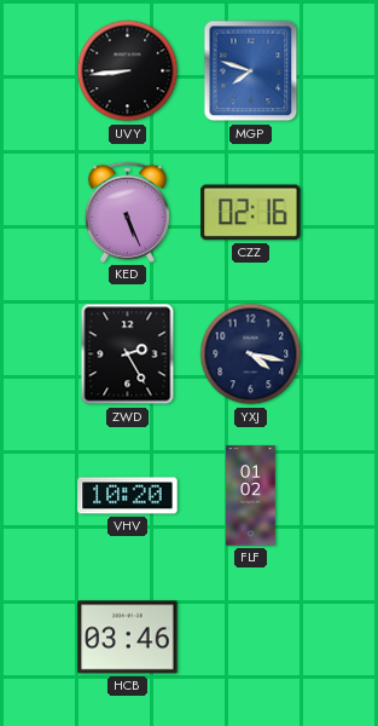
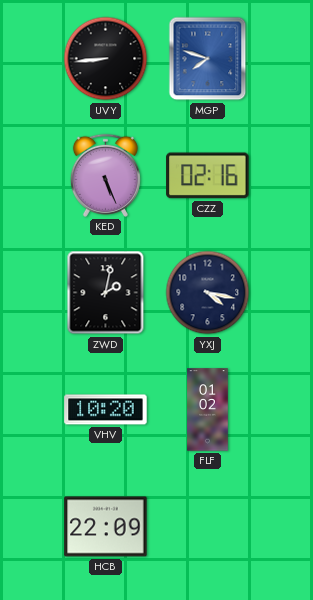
ZWD: 2:25 -> 2:02
HCB: 03:46 -> 22:09
